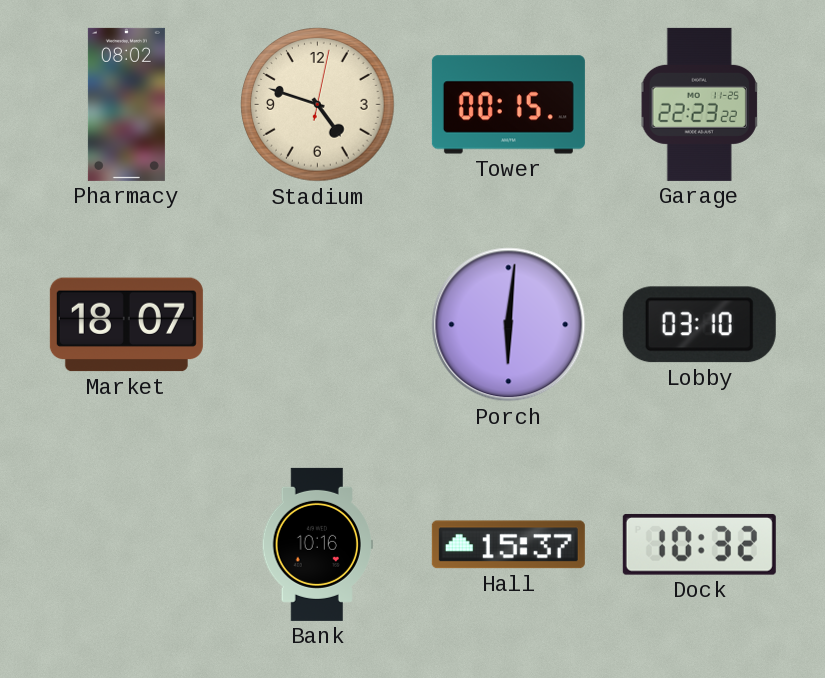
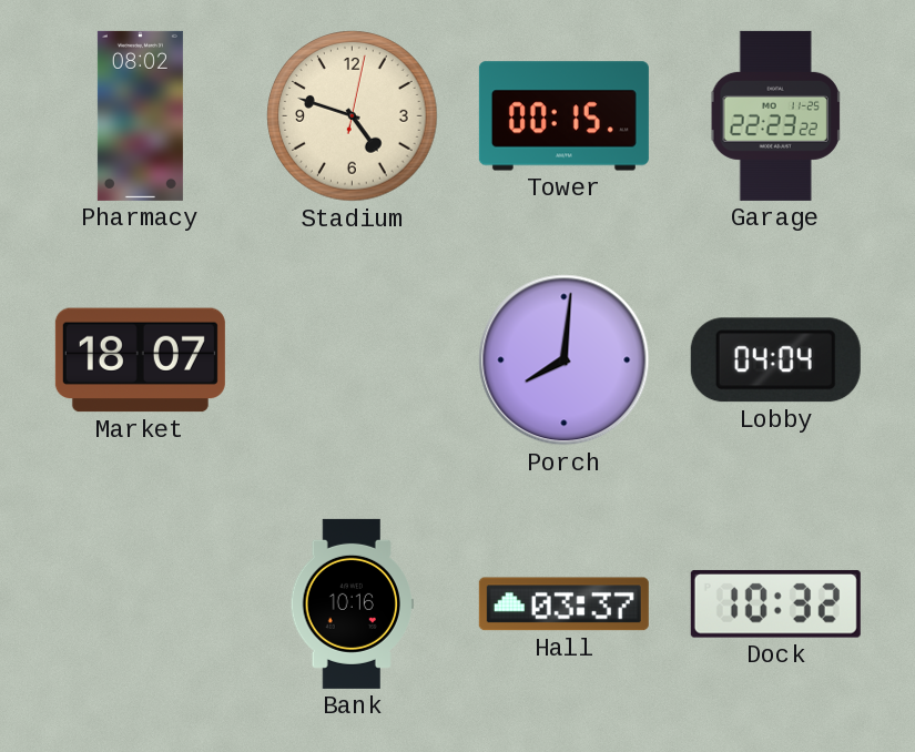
Porch: 6:01 -> 8:01
Lobby: 03:10 -> 04:04
Hall: 15:37 -> 03:37
